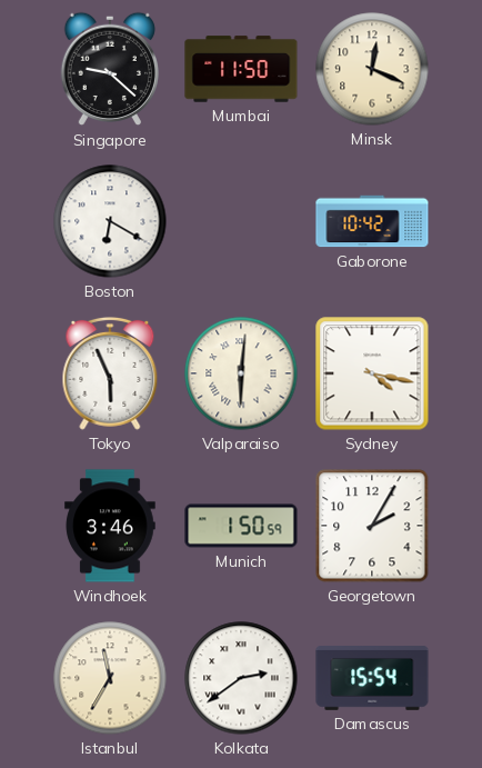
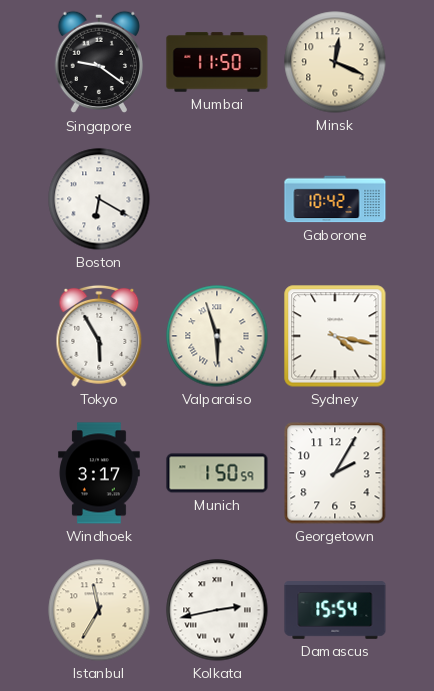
Singapore: 9:22 -> 9:21
Tokyo: 5:56 -> 5:55
Valparaiso: 6:01 -> 5:57
Windhoek: 3:46 -> 3:17
Kolkata: 2:39 -> 2:43
